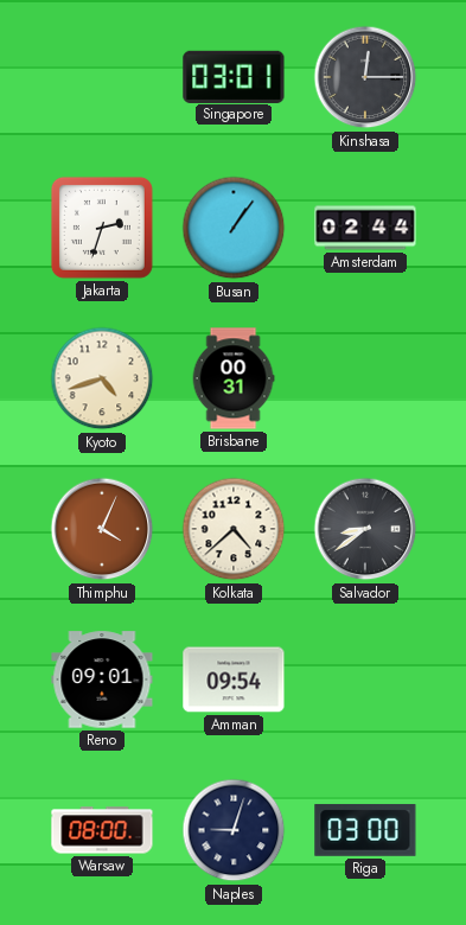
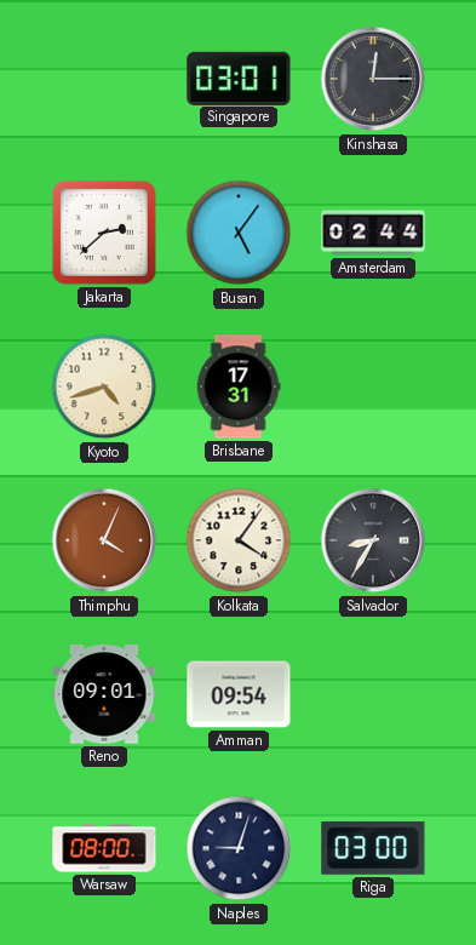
Jakarta: 2:33 -> 2:38
Busan: 1:06 -> 5:06
Brisbane: 00:31 -> 17:31
Kolkata: 4:38 -> 4:06
Salvador: 8:39 -> 8:35
